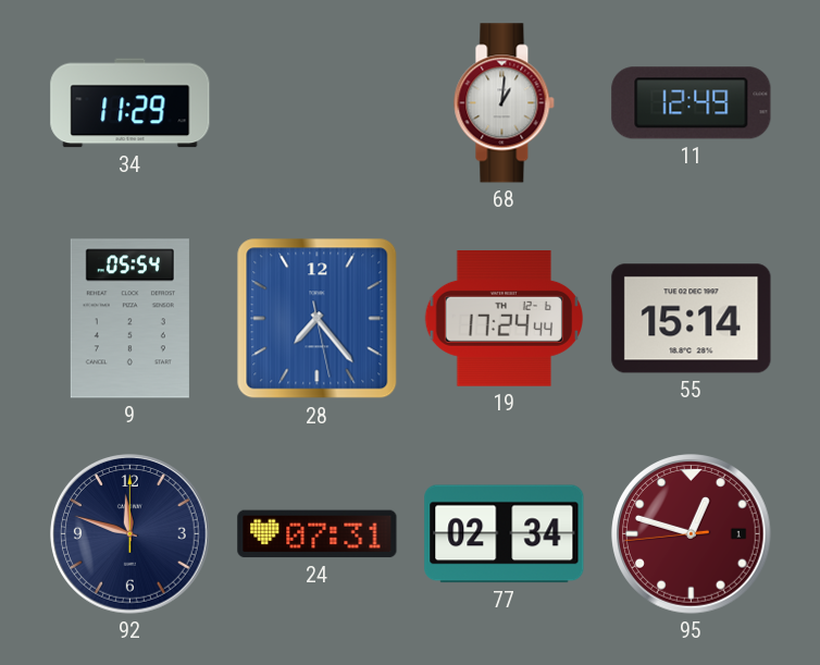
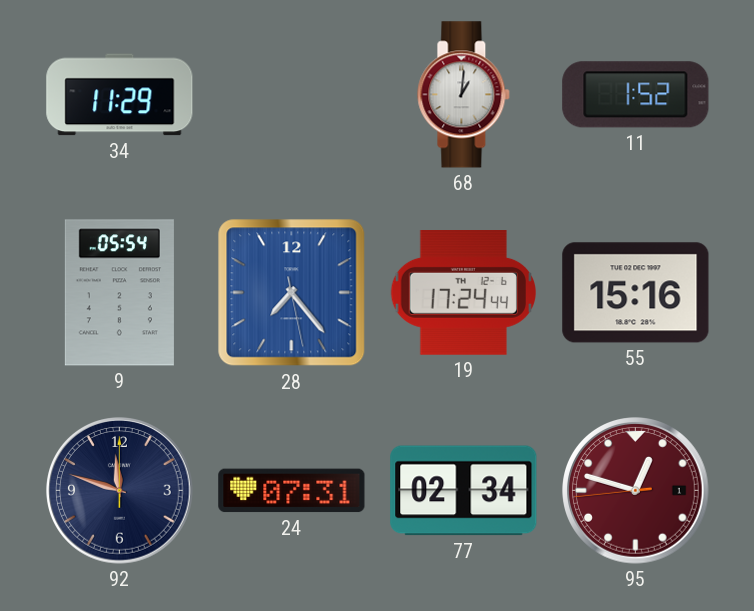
11: 12:49 -> 1:52
55: 15:14 -> 15:16
